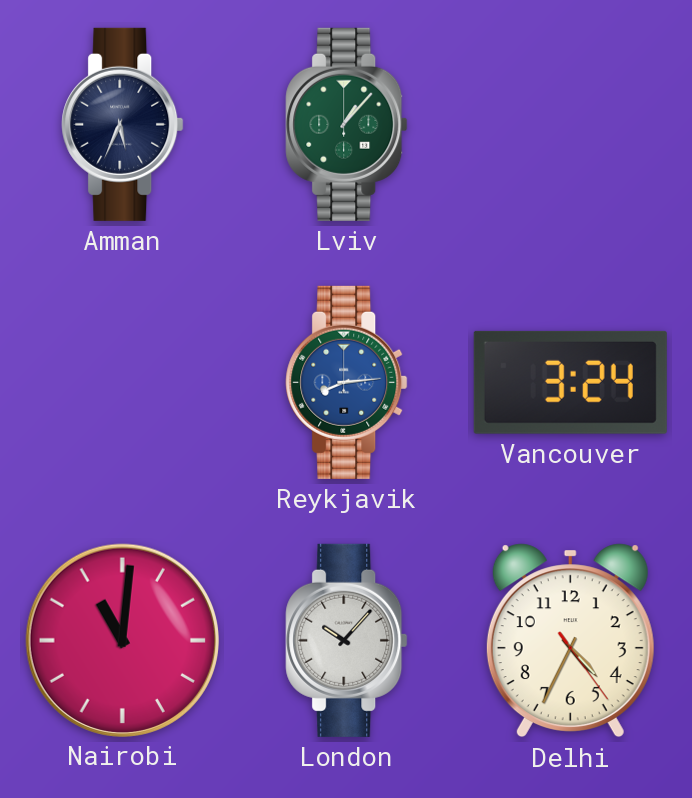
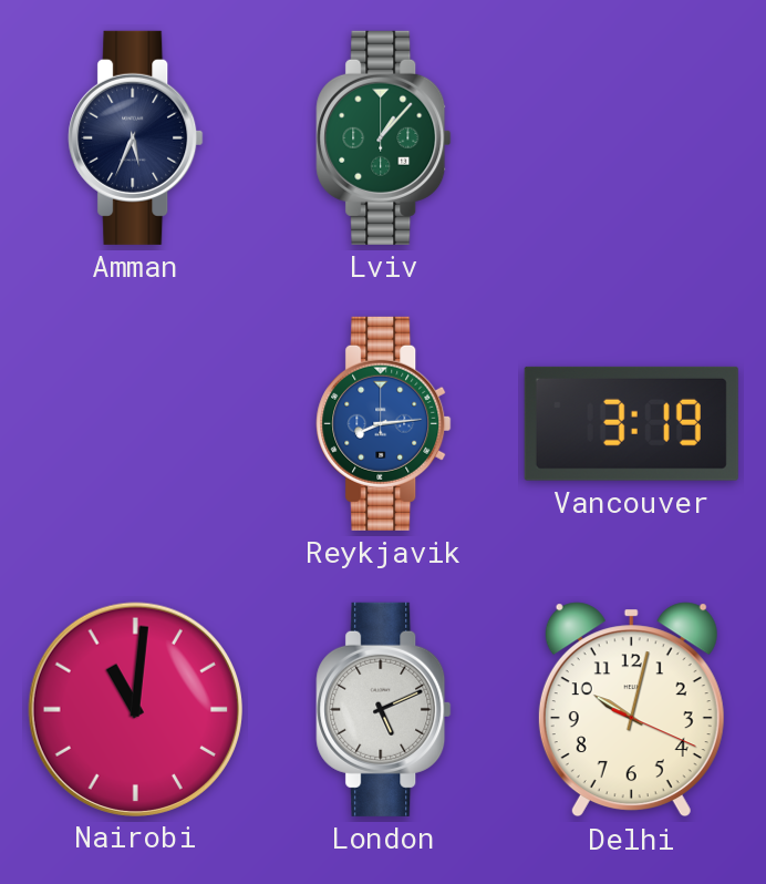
Vancouver: 3:24 -> 3:19
London: 10:07 -> 5:11
Delhi: 4:34 -> 10:02
